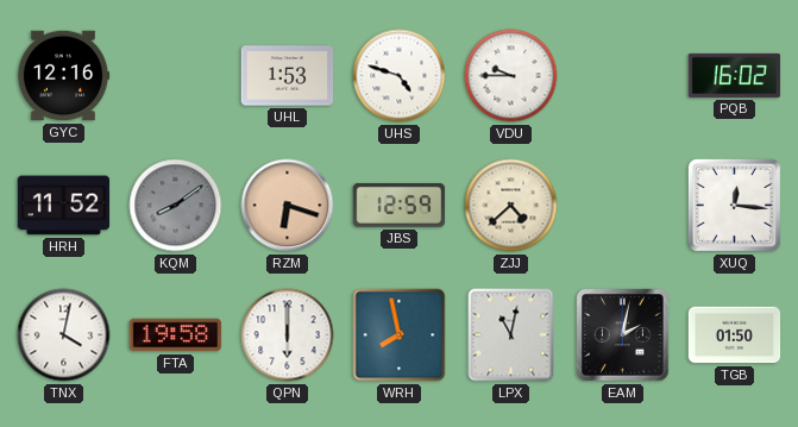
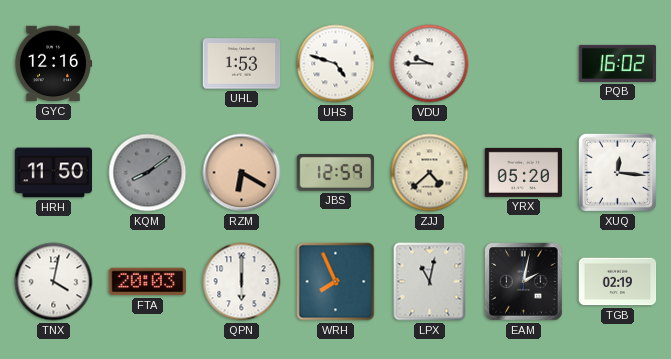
HRH: 11:52 -> 11:50
RZM: 6:18 -> 6:20
YRX: none -> 05:20
FTA: 19:58 -> 20:03
WRH: 7:58 -> 7:56
TGB: 01:50 -> 02:19
